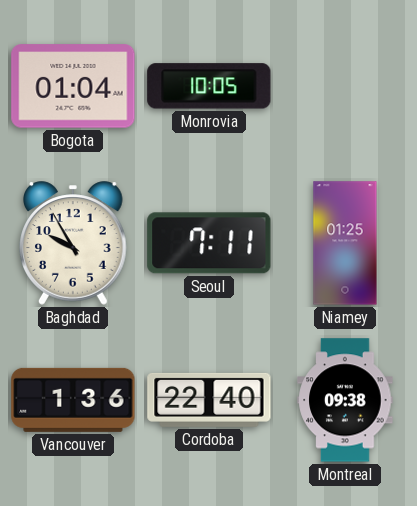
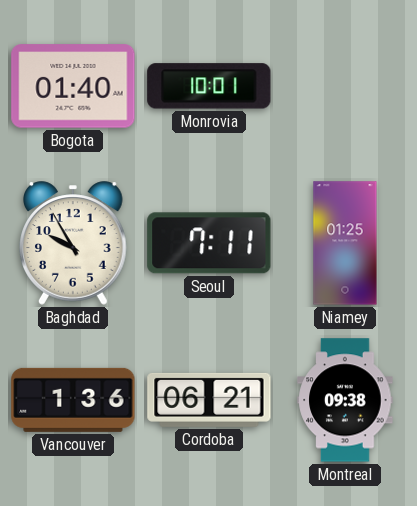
Bogota: 01:04 -> 01:40
Monrovia: 10:05 -> 10:01
Cordoba: 22:40 -> 06:21
